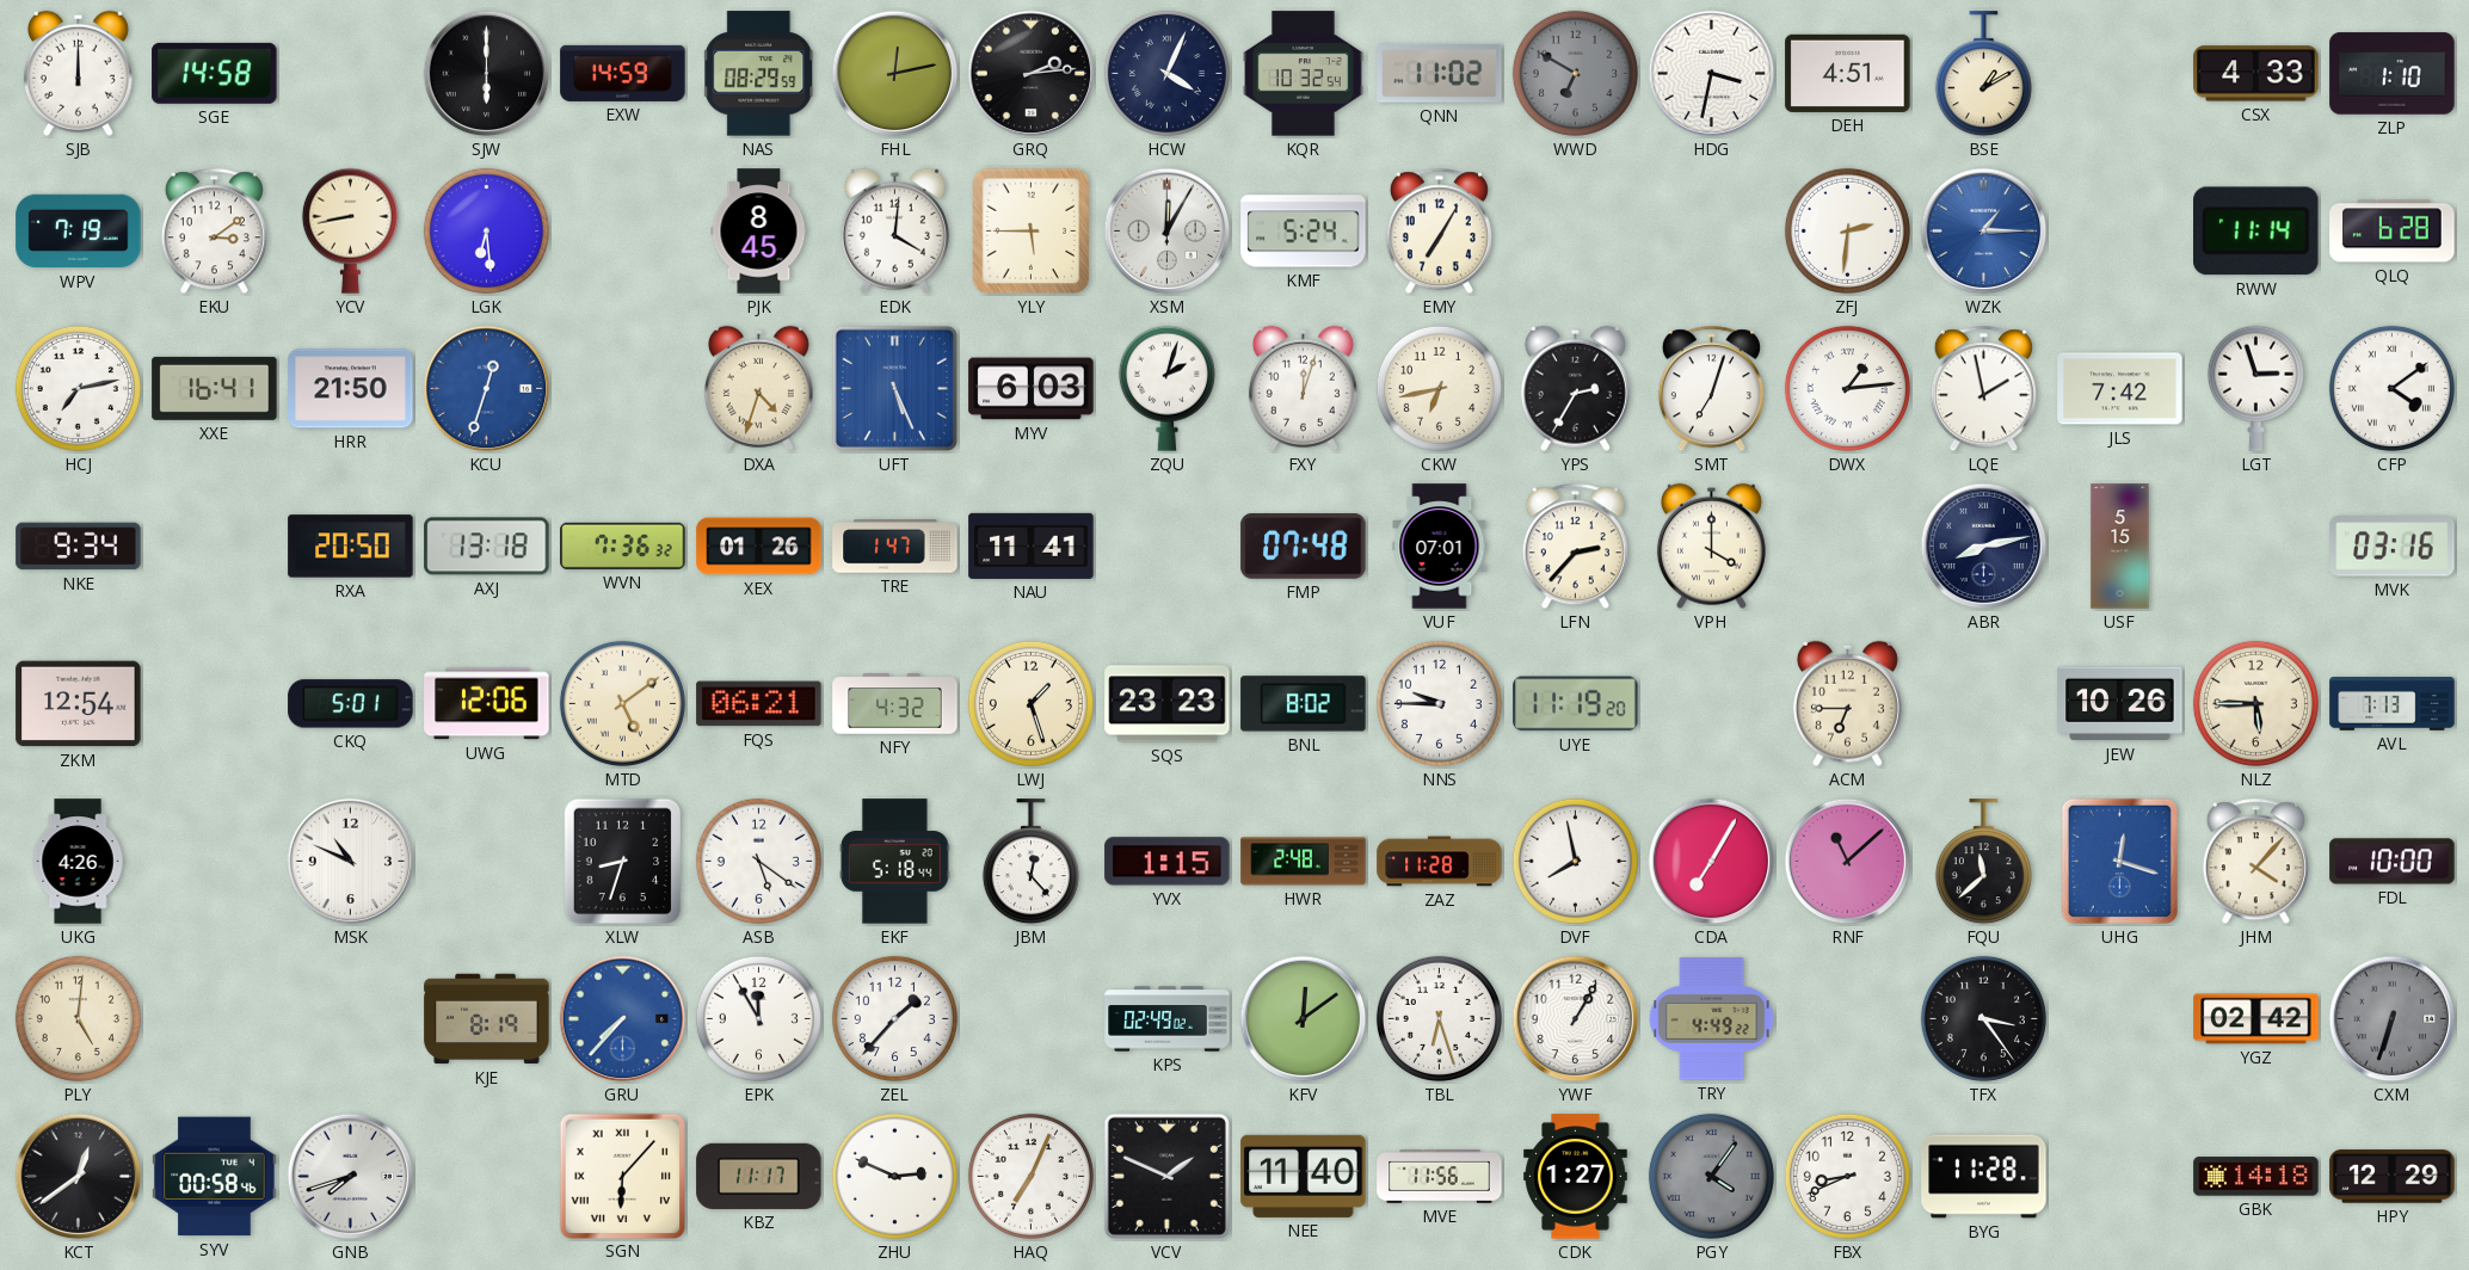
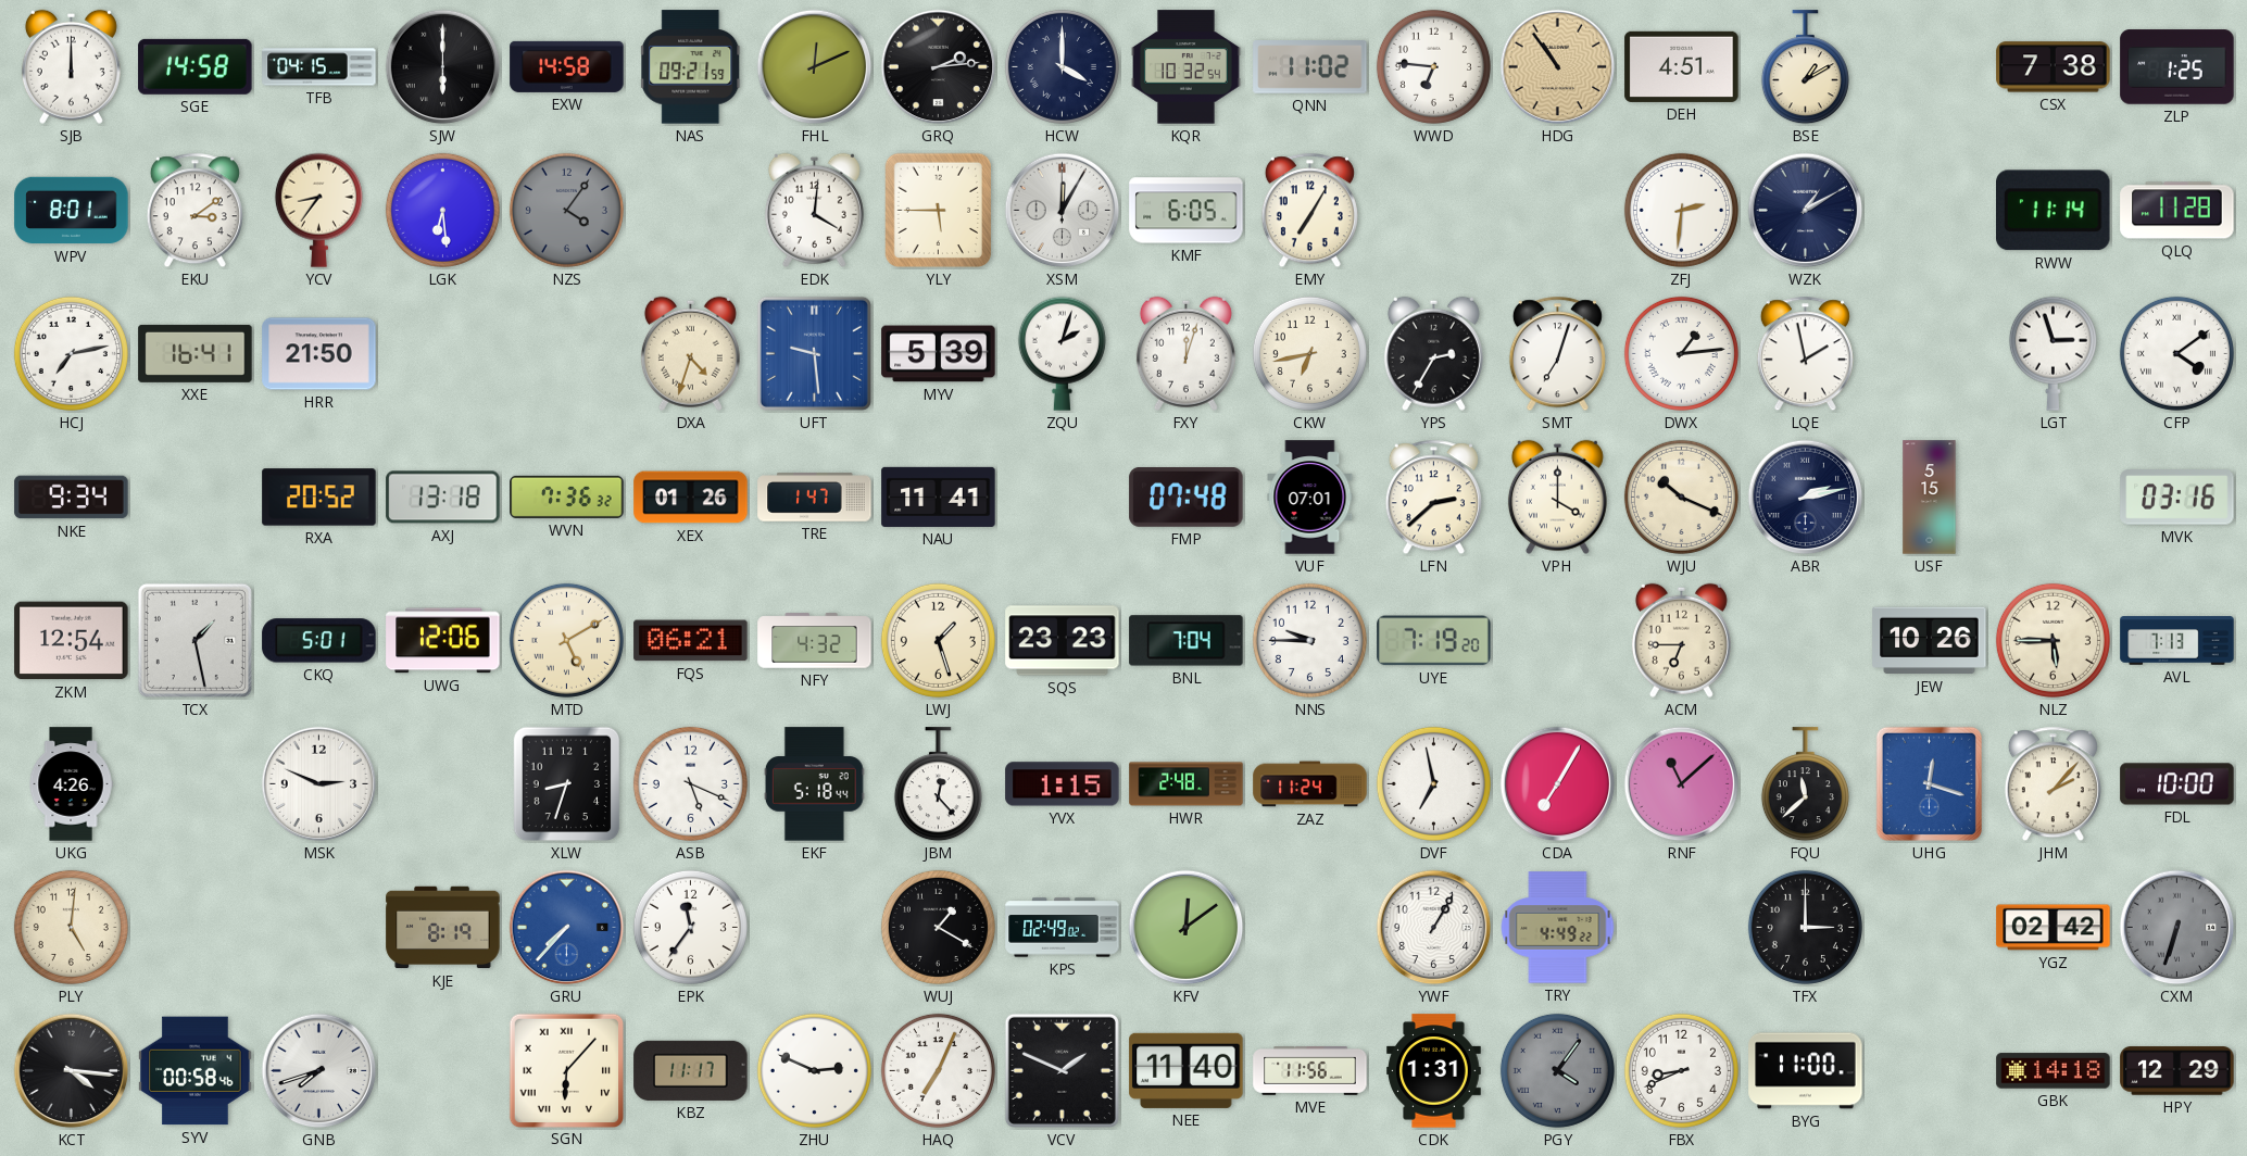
TFB: none -> 04:15
EXW: 14:59 -> 14:58
NAS: 08:29 -> 09:21
FHL: 12:13 -> 12:11
HCW: 4:04 -> 4:00
WWD: 6:50 -> 6:46
WWD dial: grey -> white
HDG: 3:32 -> 10:54
HDG dial: white -> champagne
CSX: 4:33 -> 7:38
ZLP: 1:10 -> 1:25
WPV: 7:19 -> 8:01
YCV: 8:43 -> 8:36
NZS: none -> 4:06
PJK: 8:45 -> none
KMF: 5:24 -> 6:05
WZK: 1:15 -> 1:10
WZK dial: blue -> navy
QLQ: 6:28 -> 11:28
KCU: 12:33 -> none
UFT: 5:26 -> 9:29
MYV: 6:03 -> 5:39
JLS: 7:42 -> none
RXA: 20:50 -> 20:52
LFN: 2:37 -> 2:38
WJU: none -> 10:19
ABR: 8:13 -> 2:13
TCX: none -> 1:28
MTD: 5:09 -> 5:10
BNL: 8:02 -> 7:04
UYE: 11:19 -> 7:19
MSK: 10:49 -> 2:49
ASB: 5:21 -> 5:19
ZAZ: 11:28 -> 11:24
DVF: 7:58 -> 6:58
JHM: 4:07 -> 2:07
EPK: 11:55 -> 11:36
ZEL: 1:37 -> none
WUJ: none -> 1:20
TBL: 6:27 -> none
TFX: 3:24 -> 3:00
KCT: 12:39 -> 4:16
CDK: 1:27 -> 1:31
BYG: 11:28 -> 11:00
